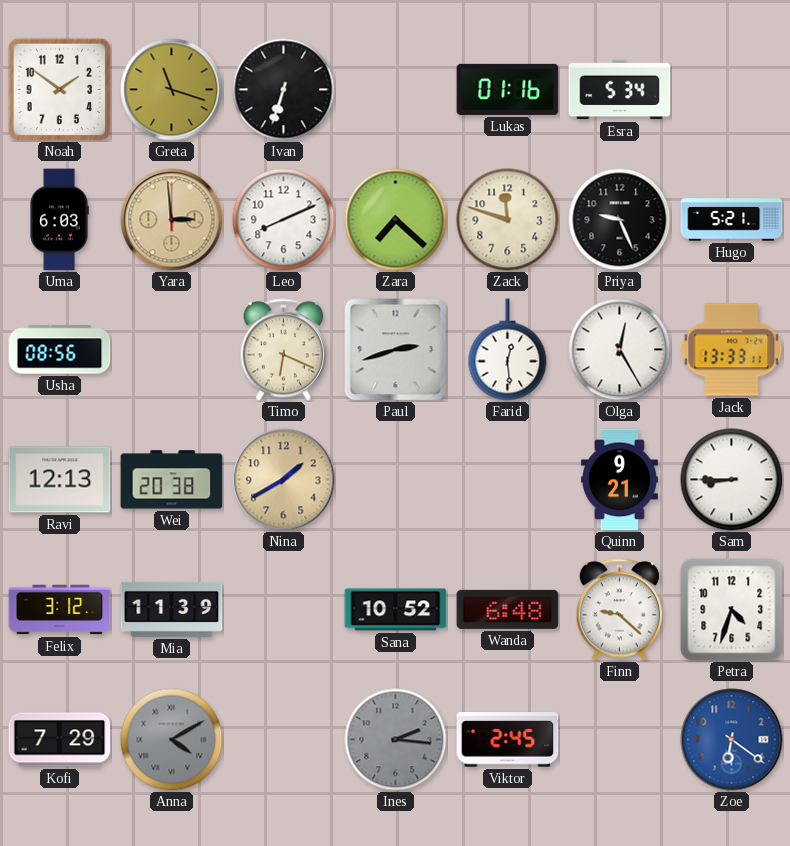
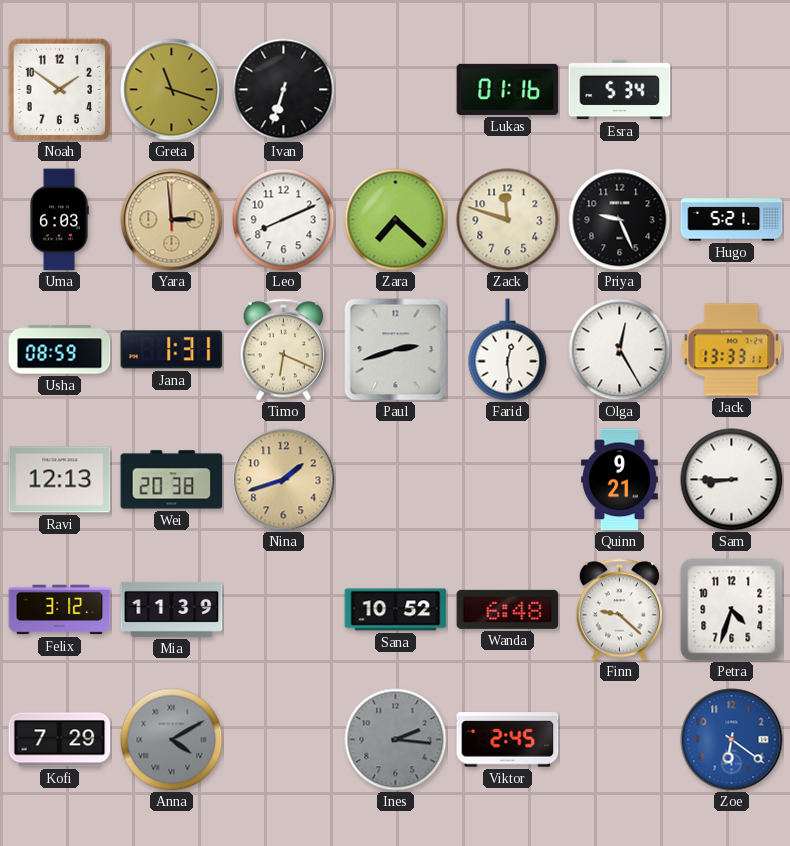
Usha: 08:56 -> 08:59
Jana: none -> 1:31
Nina: 1:40 -> 1:42
